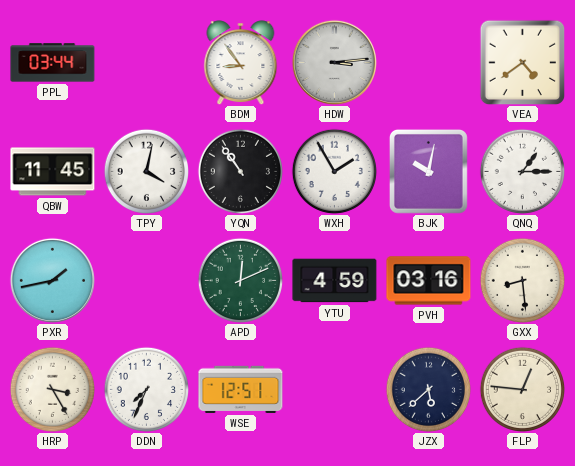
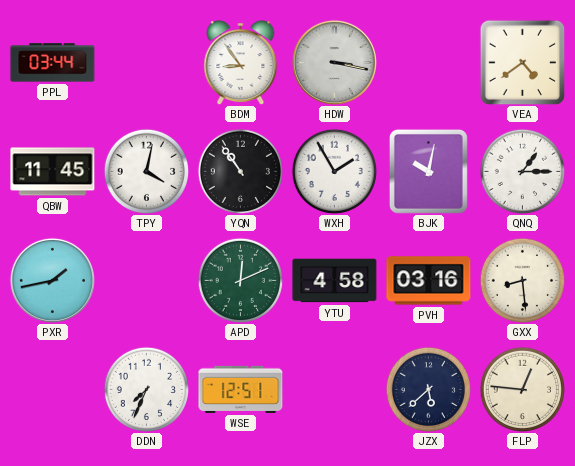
HDW: 3:14 -> 3:17
YTU: 4:59 -> 4:58
HRP: 3:25 -> none
